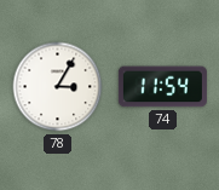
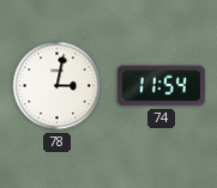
78: 3:05 -> 3:02
